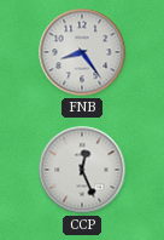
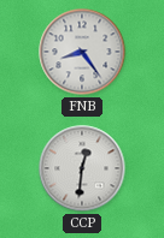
CCP: 12:26 -> 12:31
